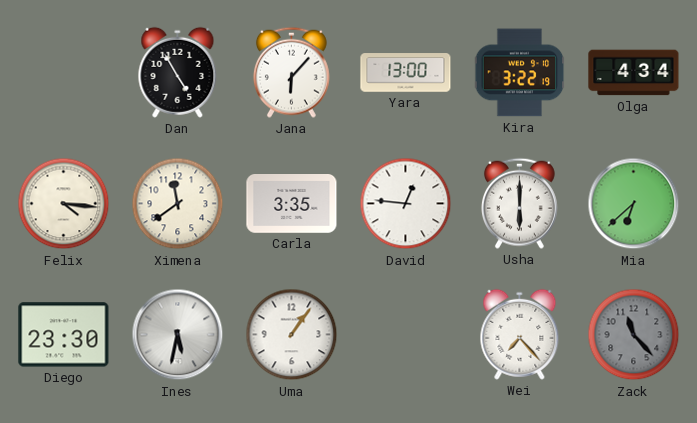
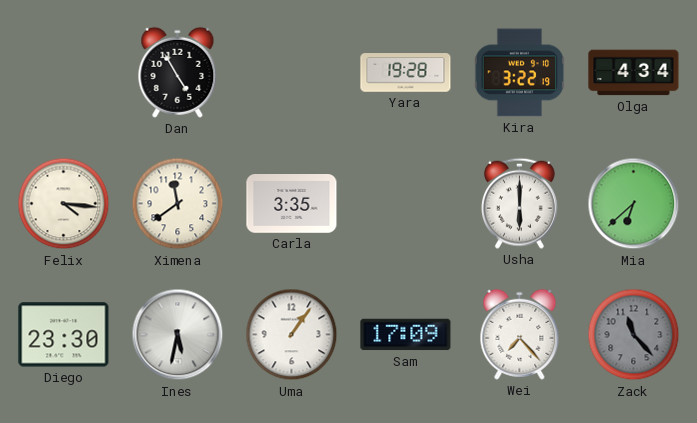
Jana: 6:07 -> none
Yara: 13:00 -> 19:28
David: 12:46 -> none
Sam: none -> 17:09
